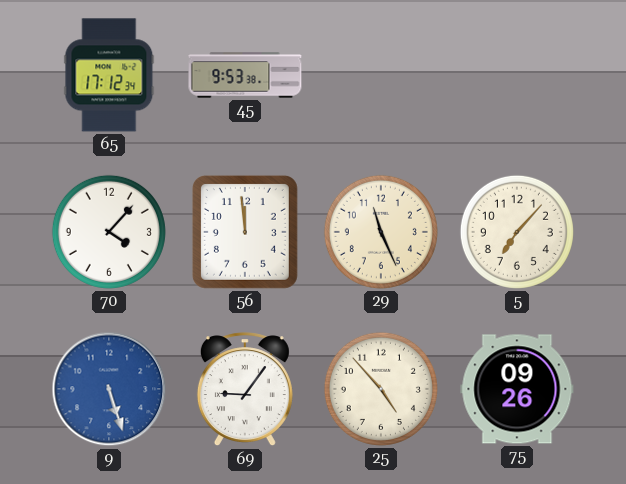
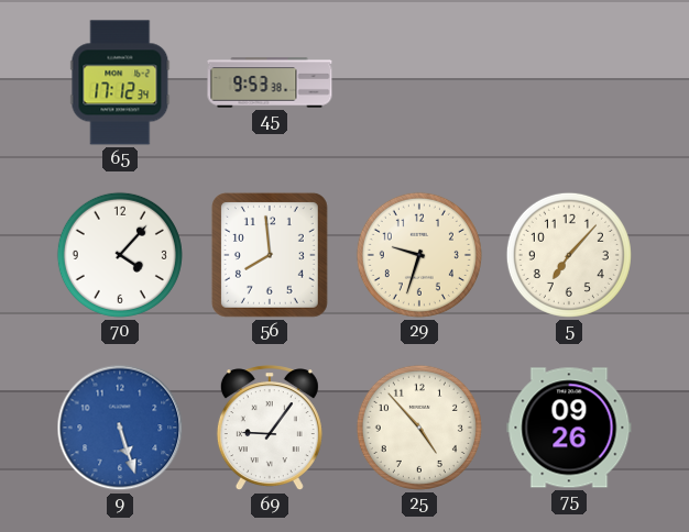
56: 11:59 -> 7:59
29: 11:26 -> 9:33
